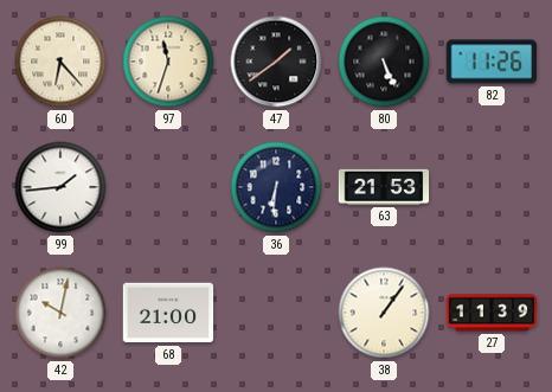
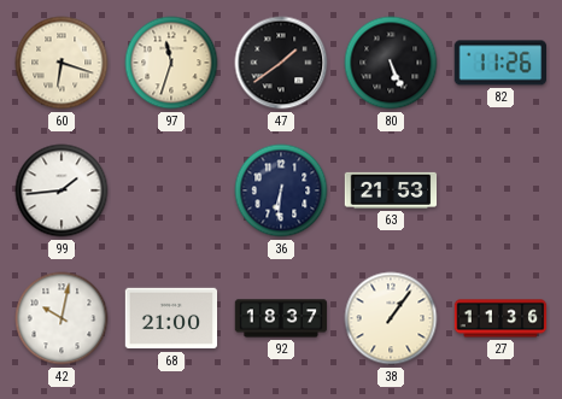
60: 6:23 -> 6:18
92: none -> 18:37
27: 11:39 -> 11:36
